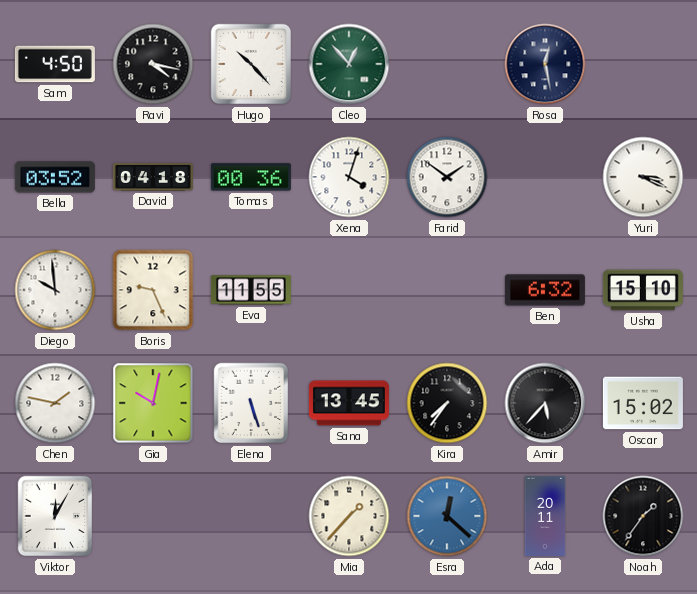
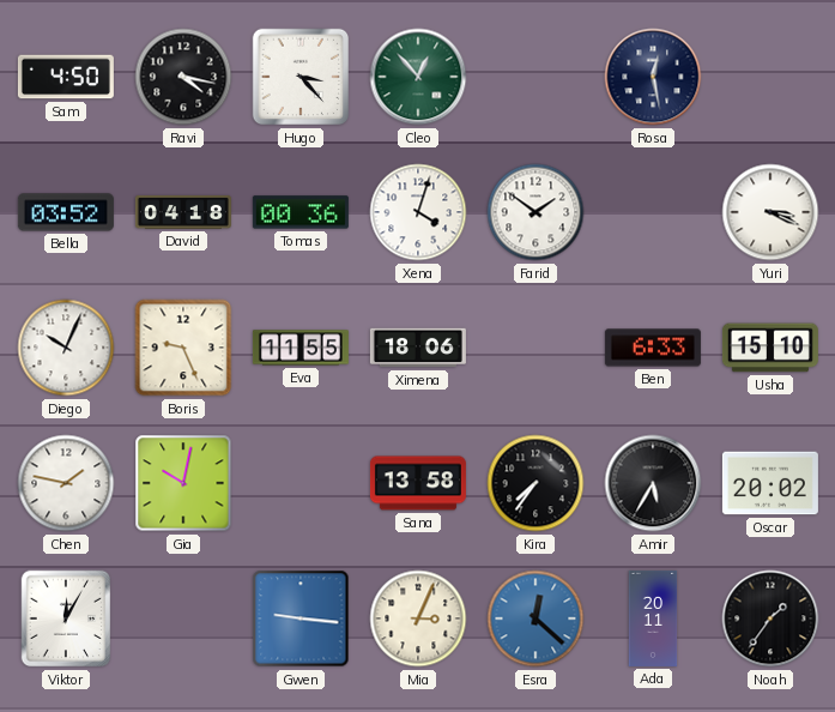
Hugo: 10:23 -> 3:23
Diego: 9:59 -> 10:04
Ximena: none -> 18:06
Ben: 6:32 -> 6:33
Elena: 5:27 -> none
Sana: 13:45 -> 13:58
Amir: 5:37 -> 5:35
Oscar: 15:02 -> 20:02
Gwen: none -> 9:16
Mia: 1:37 -> 3:04
